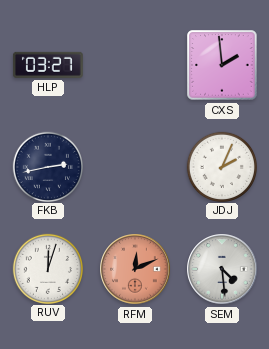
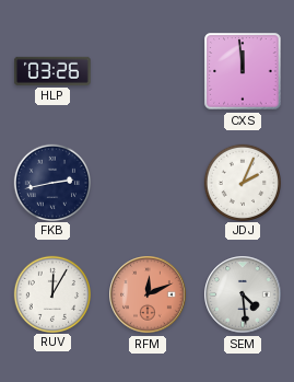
HLP: 03:27 -> 03:26
CXS: 1:59 -> 11:59
RUV: 12:03 -> 12:05
